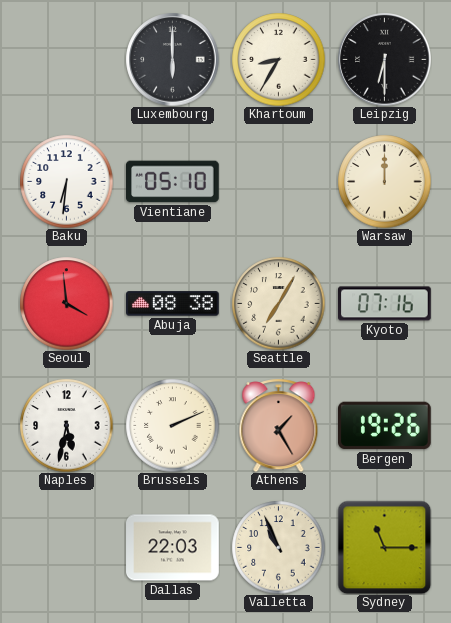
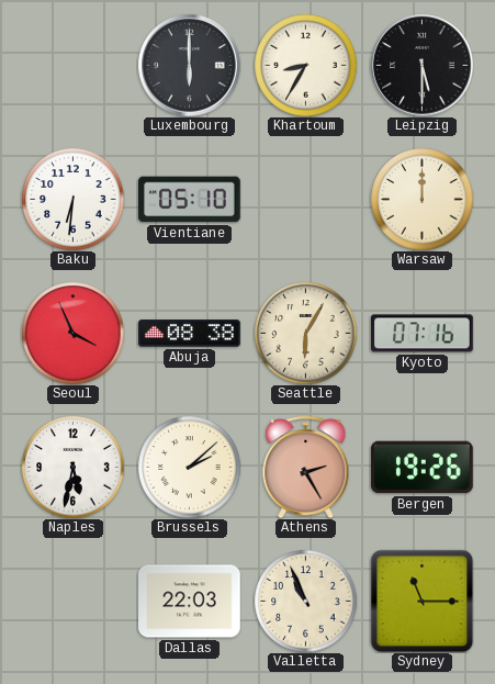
Leipzig: 6:30 -> 5:30
Seoul: 3:59 -> 3:56
Seattle: 7:05 -> 6:05
Brussels: 2:11 -> 2:08
Athens: 1:25 -> 2:25
